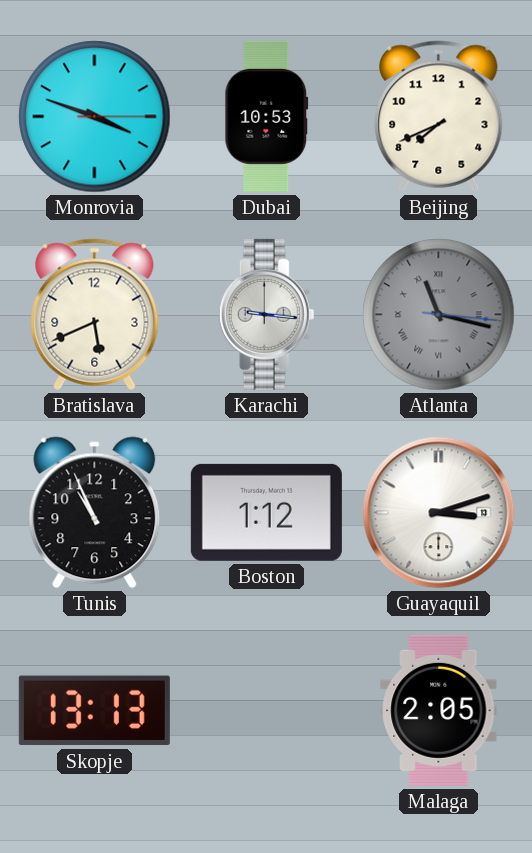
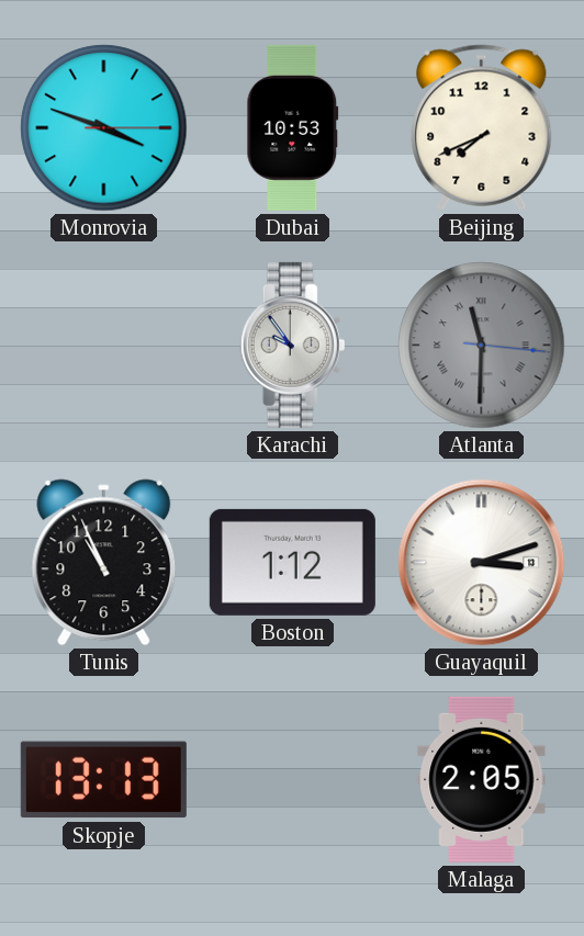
Bratislava: 5:41 -> none
Karachi: 9:16 -> 9:54
Atlanta: 11:17 -> 11:30
